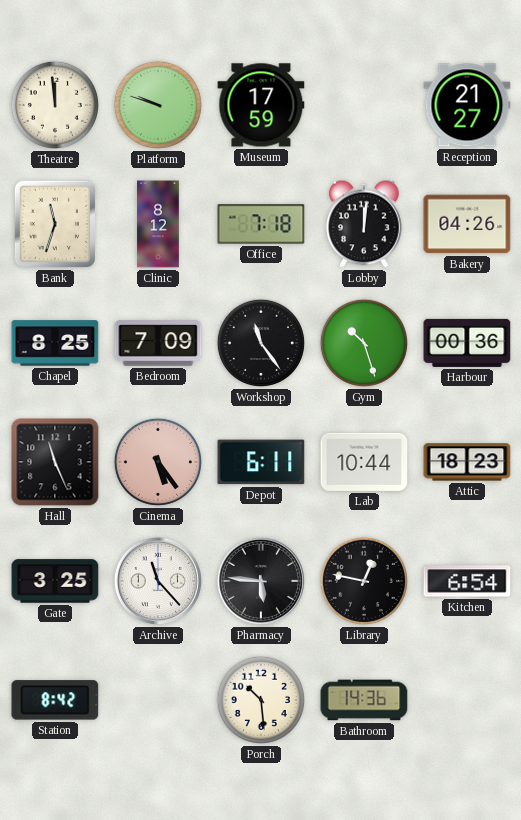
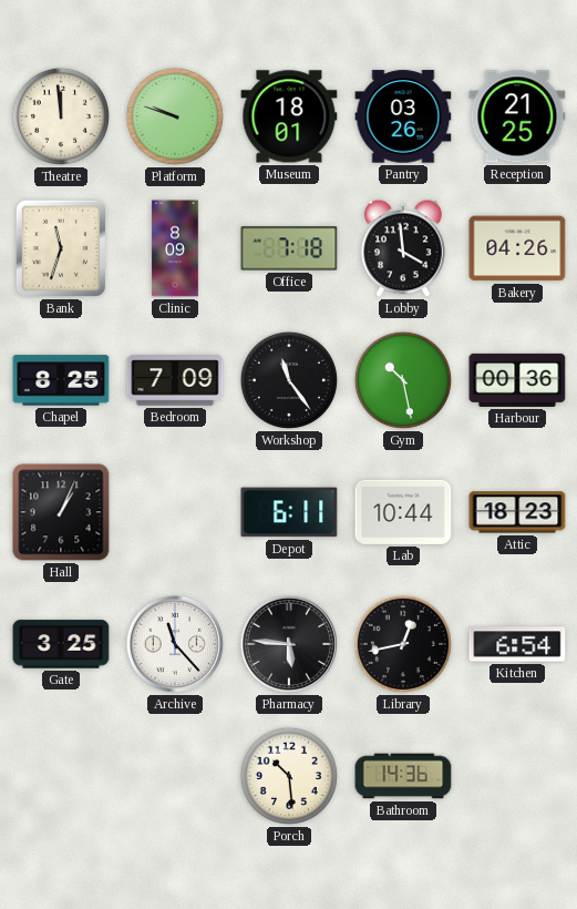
Museum: 17:59 -> 18:01
Pantry: none -> 03:26
Reception: 21:27 -> 21:25
Clinic: 8:12 -> 8:09
Lobby: 12:01 -> 3:59
Gym: 10:27 -> 10:28
Hall: 11:26 -> 1:04
Cinema: 5:24 -> none
Library: 12:47 -> 12:43
Station: 8:42 -> none
